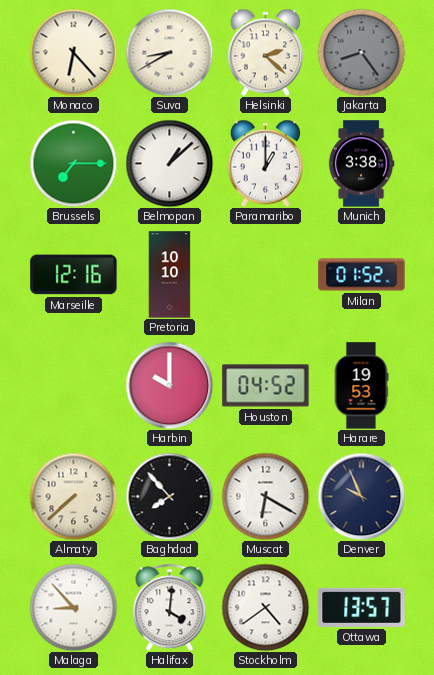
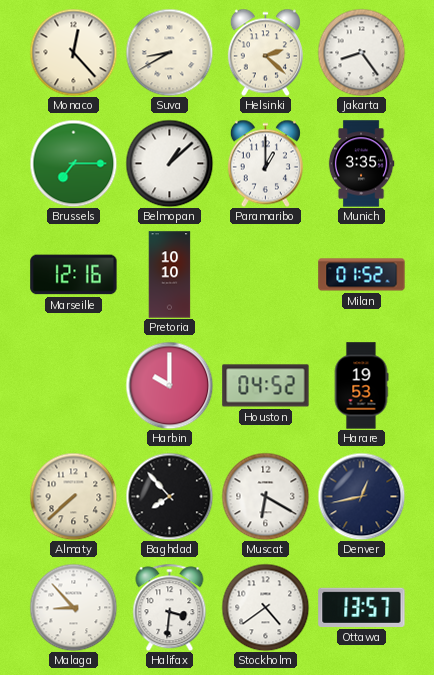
Monaco: 6:23 -> 12:23
Jakarta dial: grey -> white
Munich: 3:38 -> 3:35
Denver: 9:56 -> 12:43
Halifax: 4:01 -> 3:31
